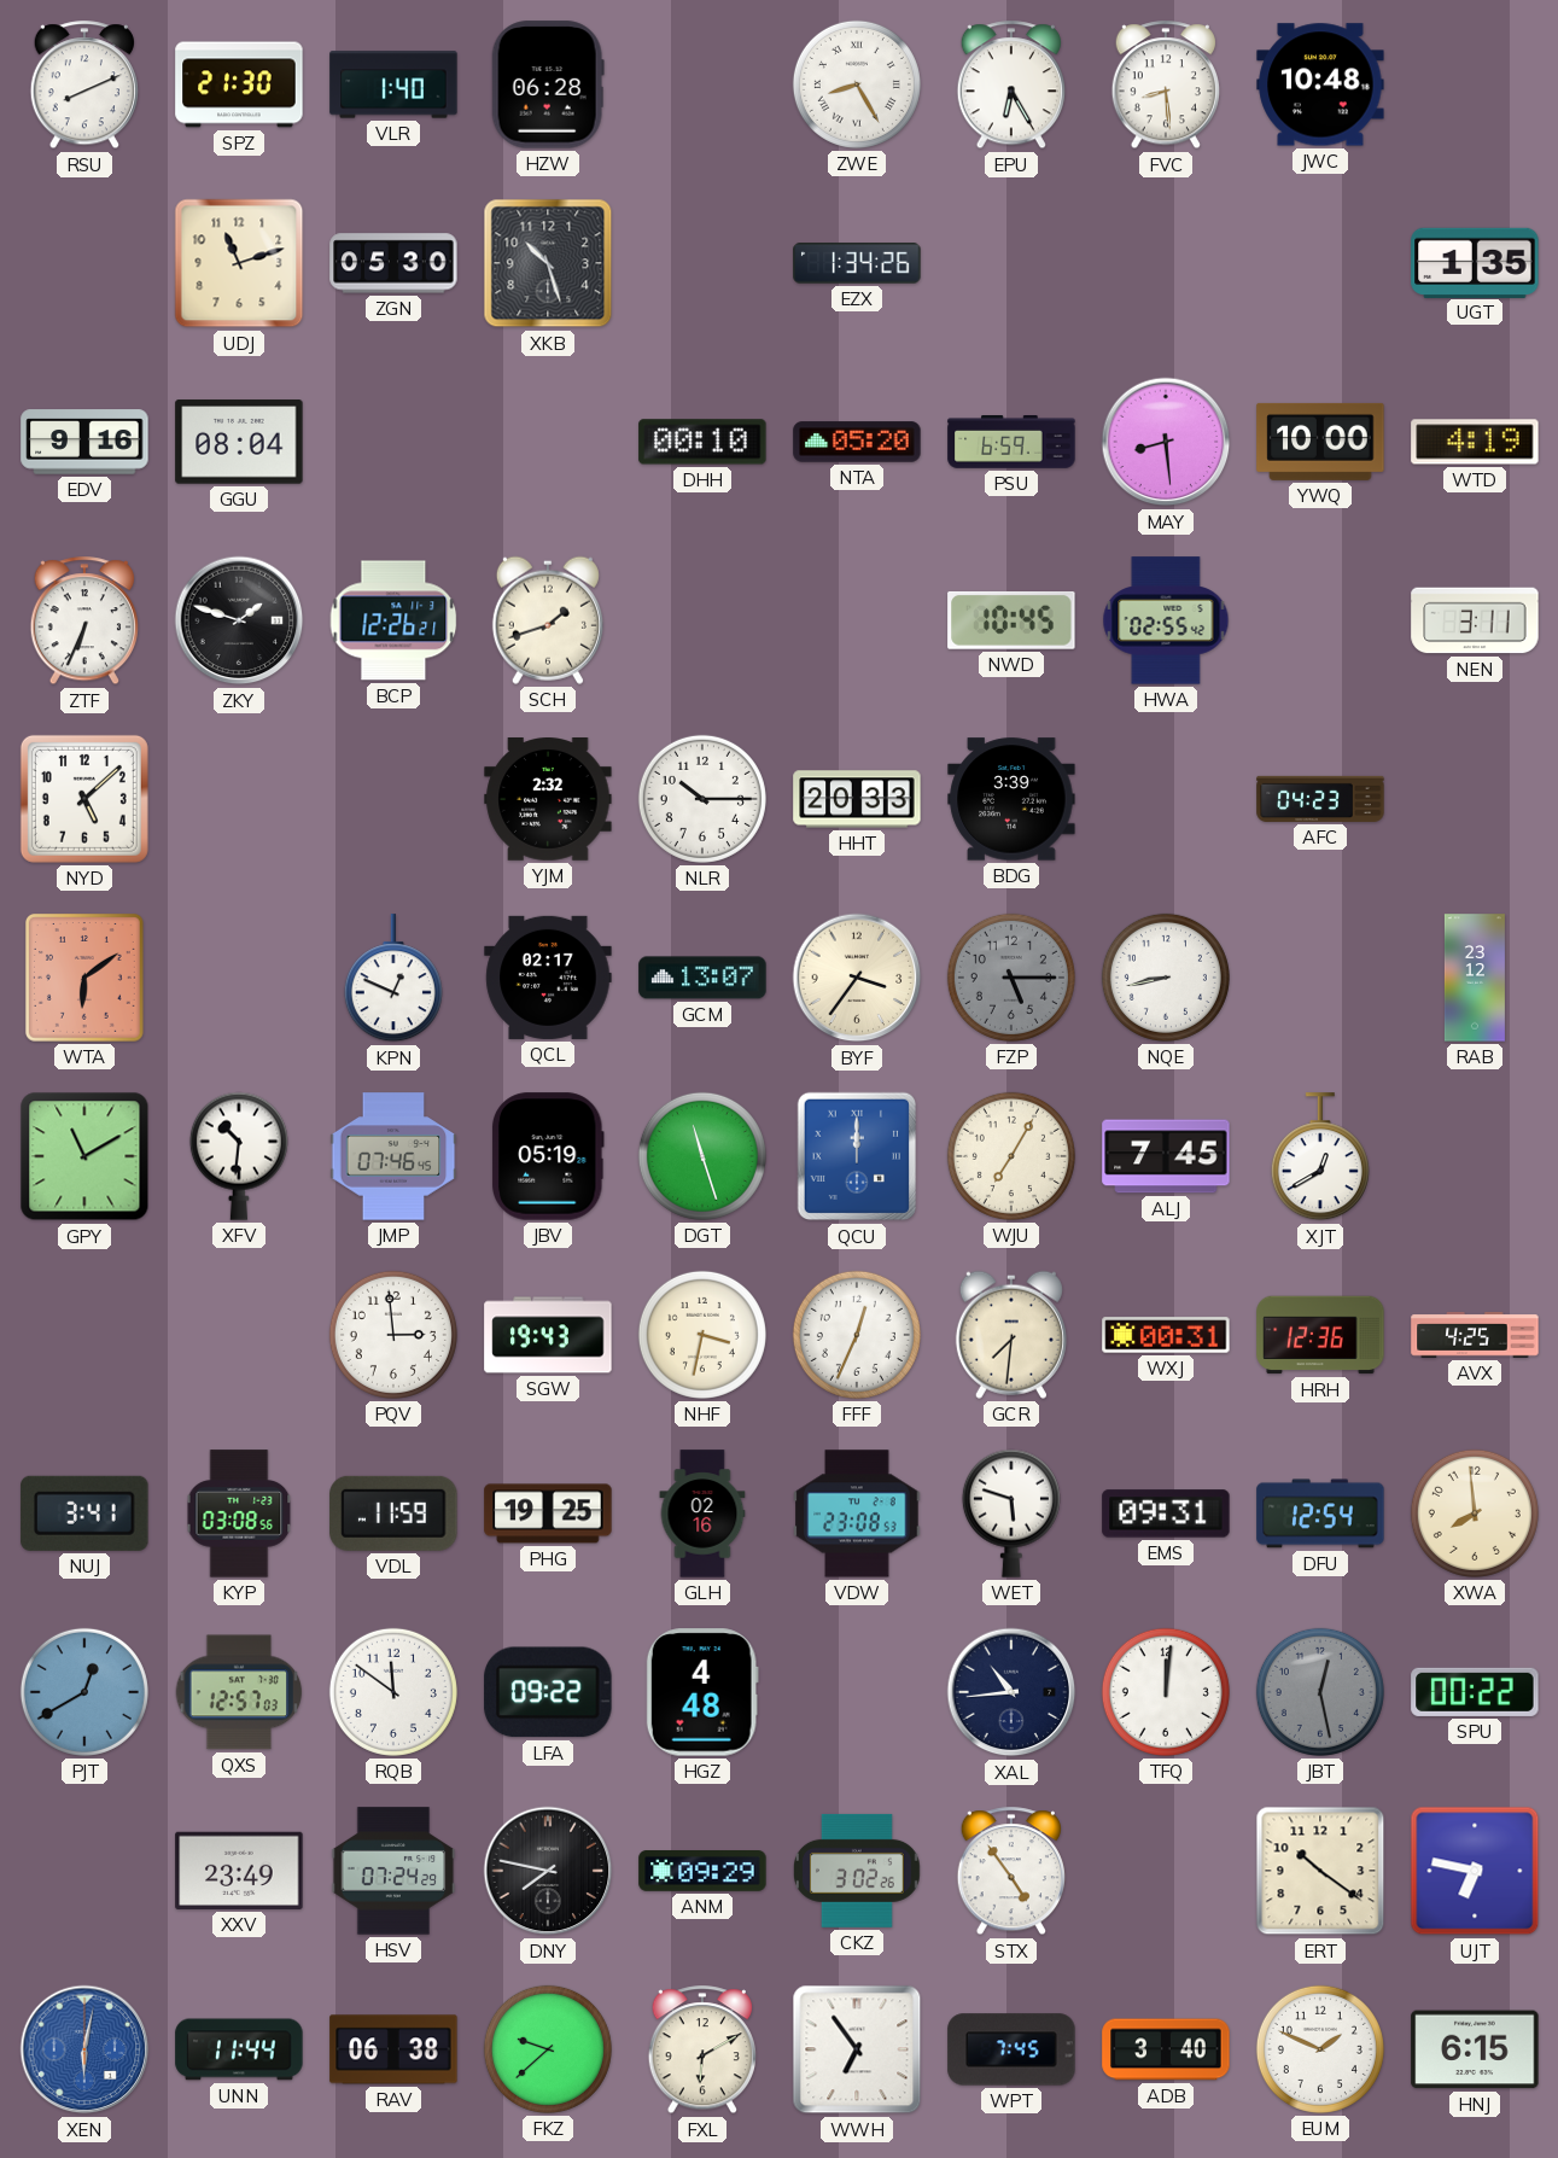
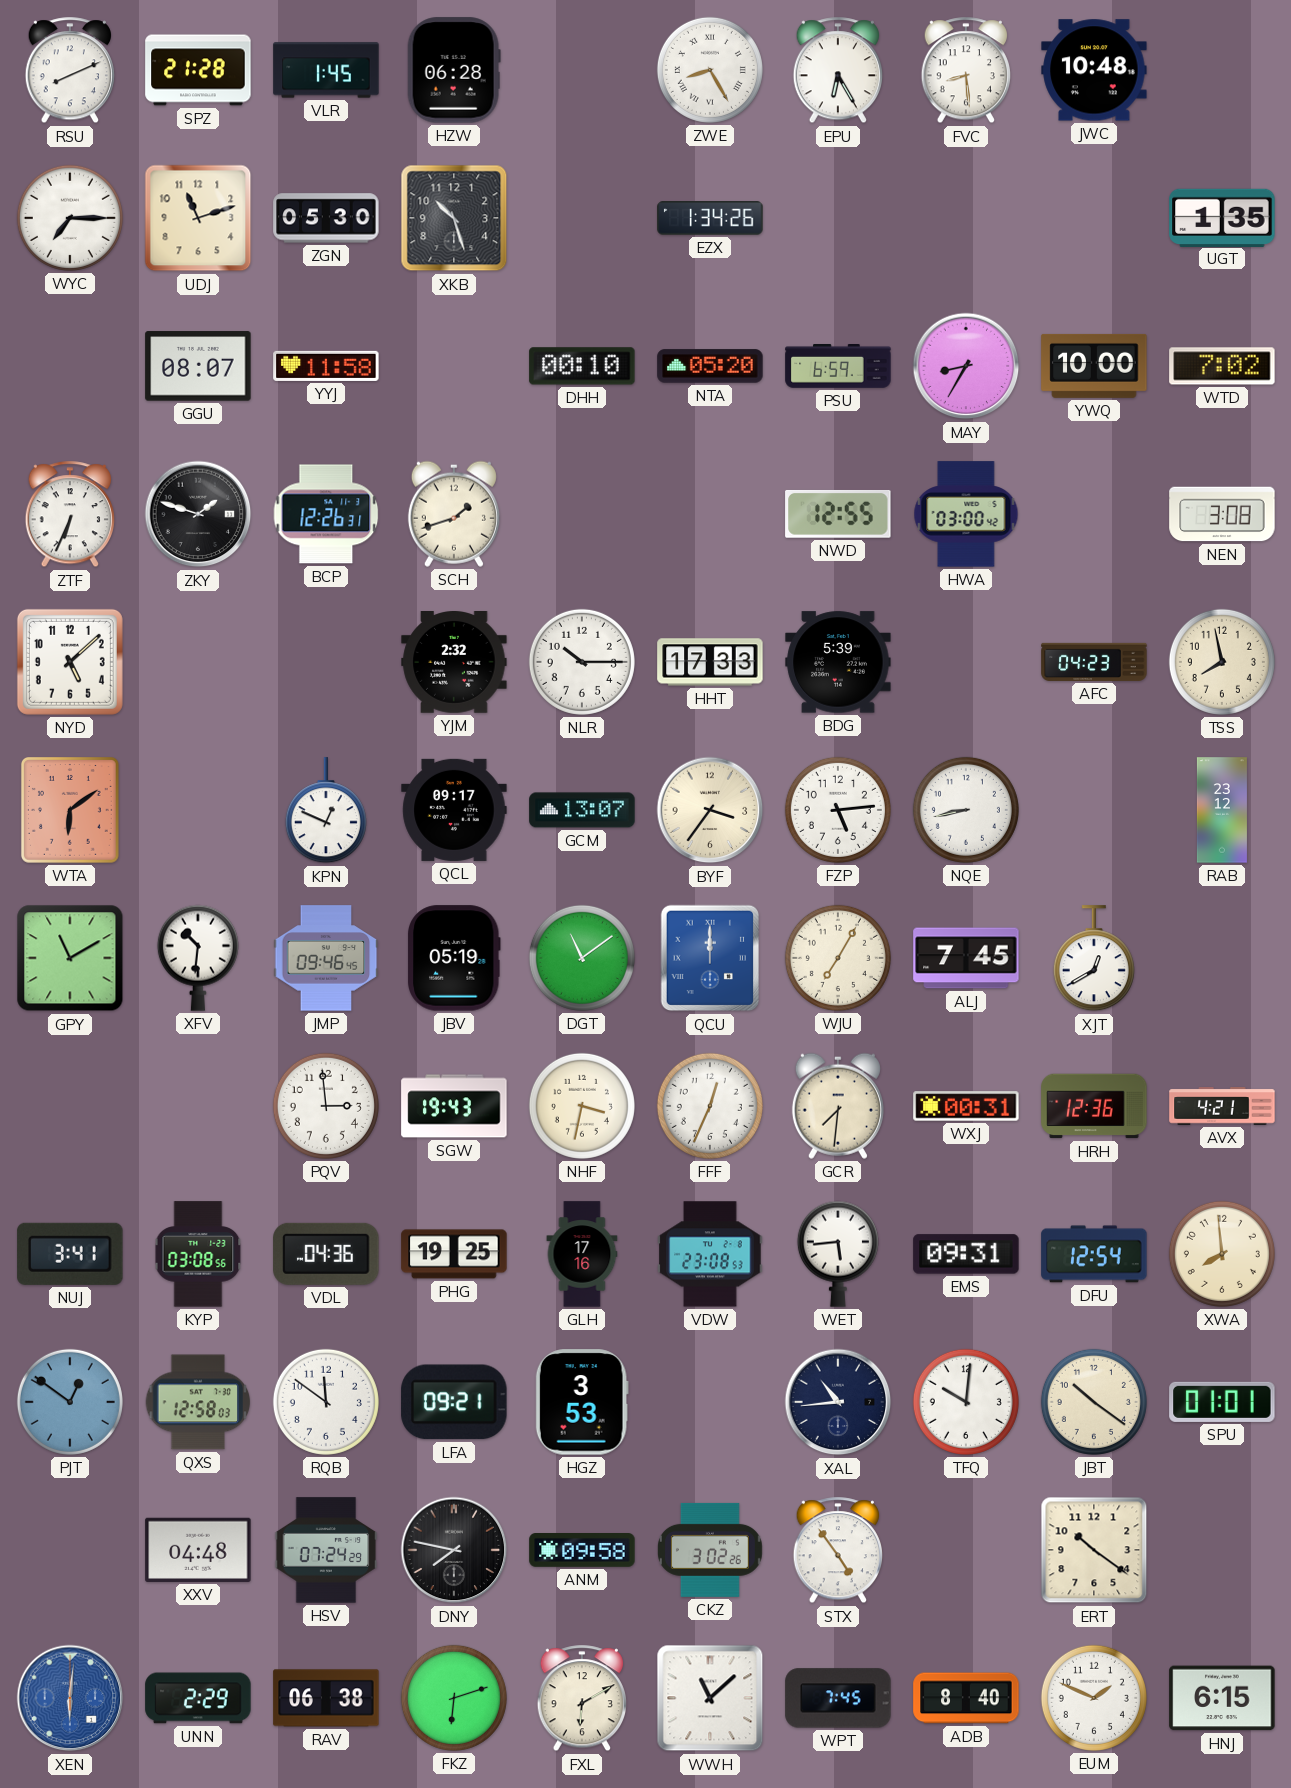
SPZ: 21:30 -> 21:28
VLR: 1:40 -> 1:45
WYC: none -> 7:15
EDV: 9:16 -> none
GGU: 08:04 -> 08:07
YYJ: none -> 11:58
MAY: 8:29 -> 8:35
WTD: 4:19 -> 7:02
BCP: 12:26:21 -> 12:26:31
NWD: 10:45 -> 12:55
HWA: 02:55 -> 03:00
NEN: 3:11 -> 3:08
HHT: 20:33 -> 17:33
BDG: 3:39 -> 5:39
TSS: none -> 7:58
QCL: 02:17 -> 09:17
FZP: 5:15 -> 5:14
FZP dial: grey -> white
JMP: 07:46 -> 09:46
DGT: 11:27 -> 11:09
AVX: 4:25 -> 4:21
VDL: 11:59 -> 04:36
GLH: 02:16 -> 17:16
WET: 5:48 -> 5:44
PJT: 12:40 -> 12:51
QXS: 12:57 -> 12:58
LFA: 09:22 -> 09:21
HGZ: 4:48 -> 3:53
TFQ: 12:01 -> 10:01
JBT: 12:28 -> 10:21
JBT dial: grey -> cream
SPU: 00:22 -> 01:01
XXV: 23:49 -> 04:48
ANM: 09:29 -> 09:58
UJT: 6:47 -> none
XEN: 6:02 -> 6:01
UNN: 11:44 -> 2:29
FKZ: 9:38 -> 6:12
WWH: 6:54 -> 11:08
ADB: 3:40 -> 8:40
